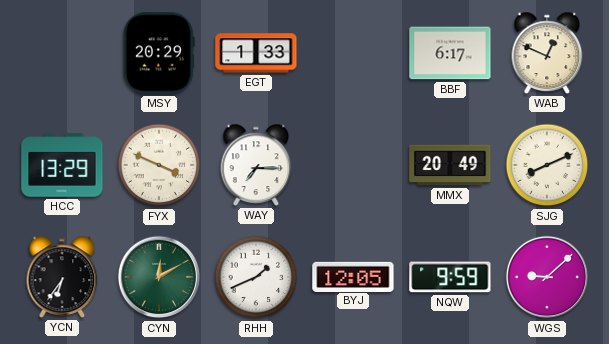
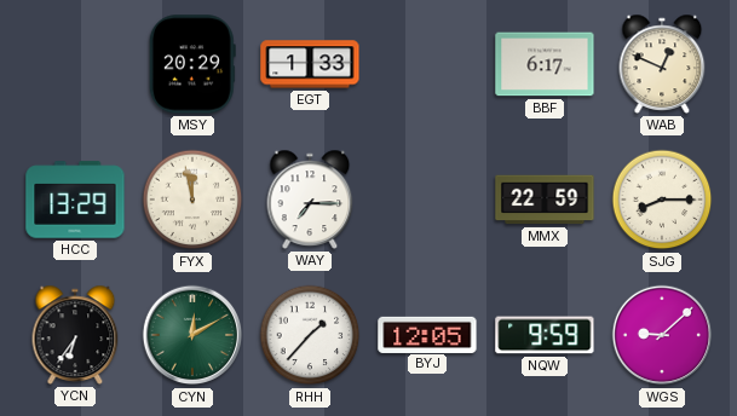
FYX: 3:49 -> 11:58
MMX: 20:49 -> 22:59
SJG: 8:11 -> 8:15
RHH: 1:41 -> 1:37
